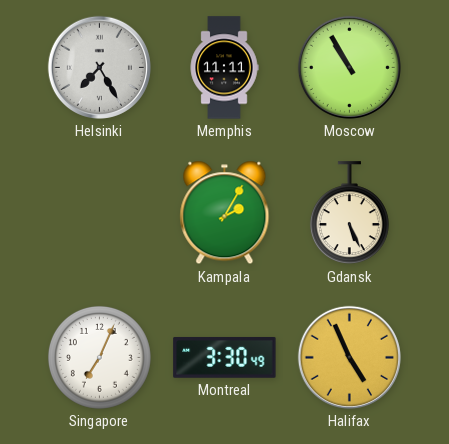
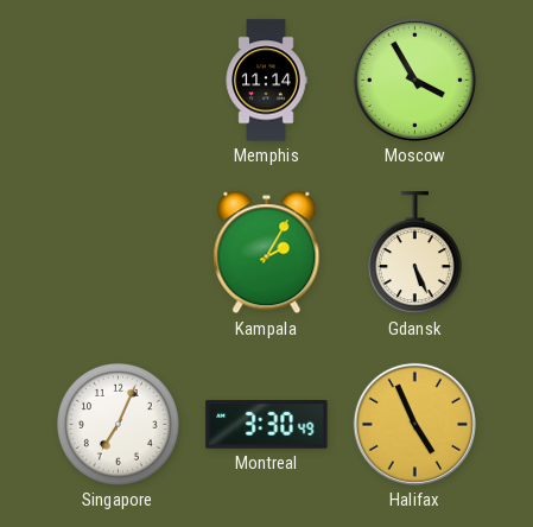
Helsinki: 7:25 -> none
Memphis: 11:11 -> 11:14
Moscow: 10:55 -> 3:55
